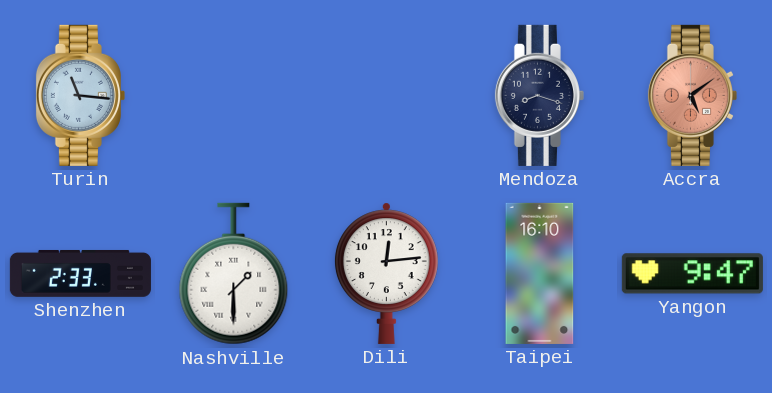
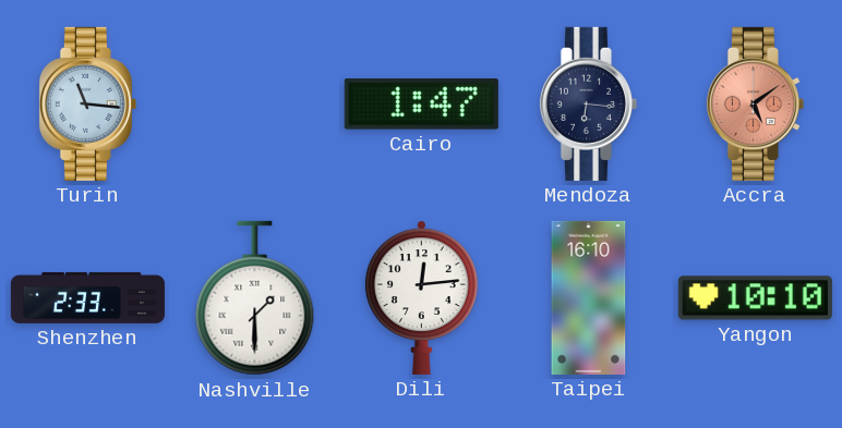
Cairo: none -> 1:47
Mendoza: 8:18 -> 6:16
Yangon: 9:47 -> 10:10
